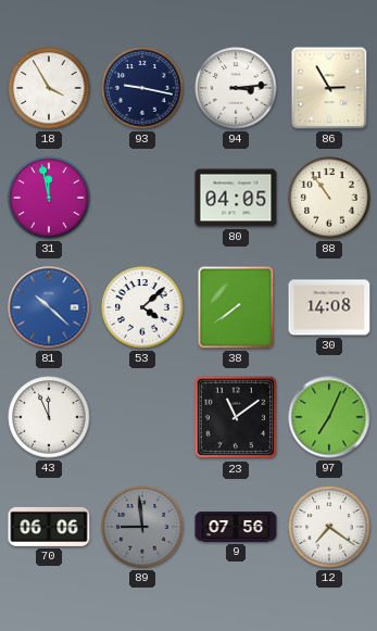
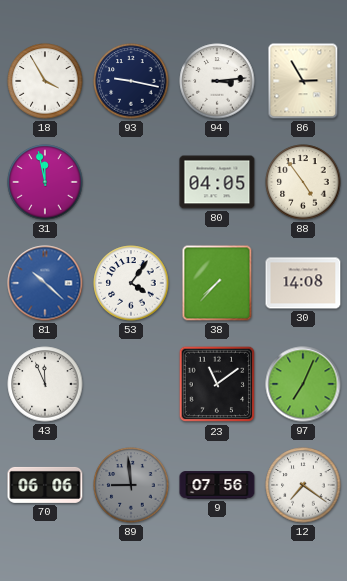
88: 10:54 -> 4:54
53: 4:08 -> 4:06
38: 7:39 -> 7:37
